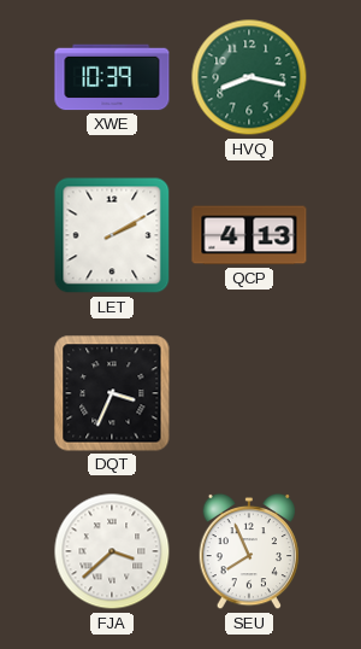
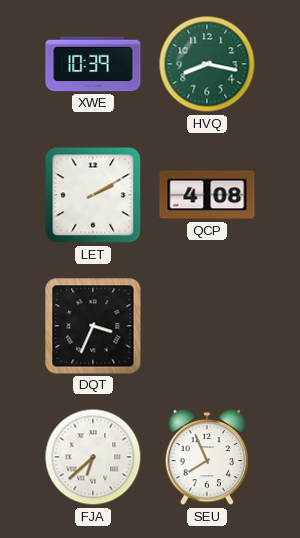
QCP: 4:13 -> 4:08
FJA: 3:38 -> 6:38
